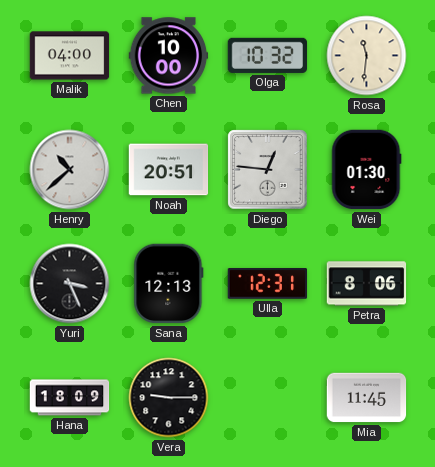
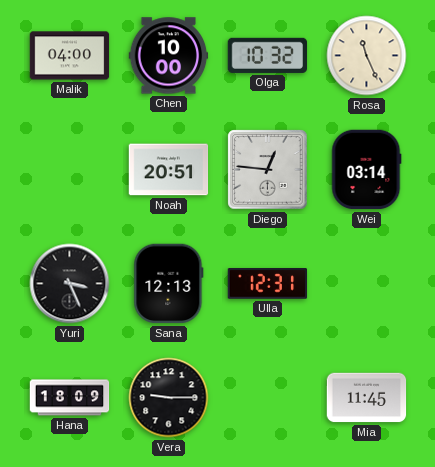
Rosa: 11:31 -> 11:26
Henry: 10:38 -> none
Wei: 01:30 -> 03:14
Petra: 8:06 -> none
